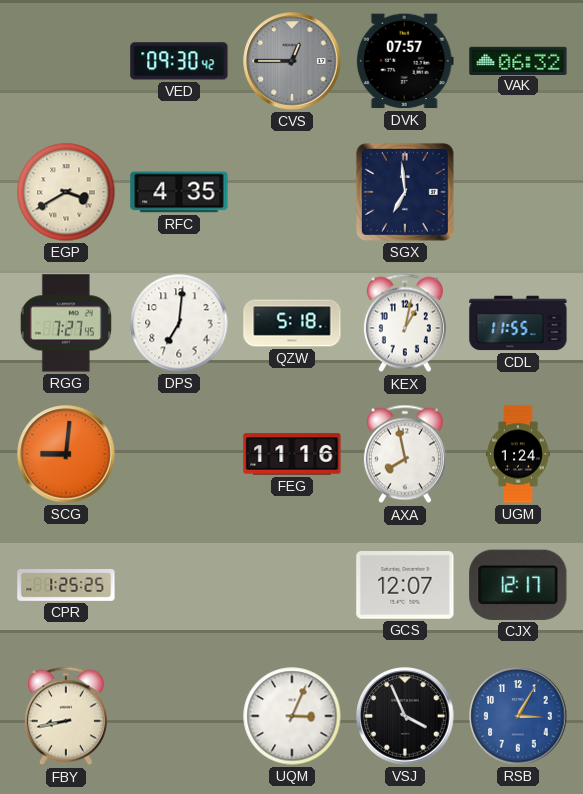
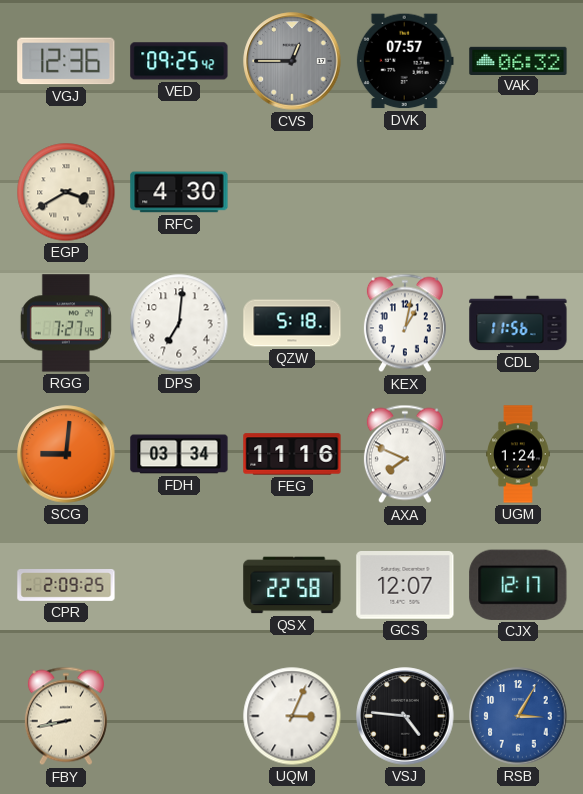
VGJ: none -> 12:36
VED: 09:30 -> 09:25
RFC: 4:35 -> 4:30
SGX: 6:59 -> none
CDL: 11:55 -> 11:56
FDH: none -> 03:34
AXA: 7:58 -> 7:49
CPR: 1:25 -> 2:09
QSX: none -> 22:58
VSJ: 3:56 -> 4:46
